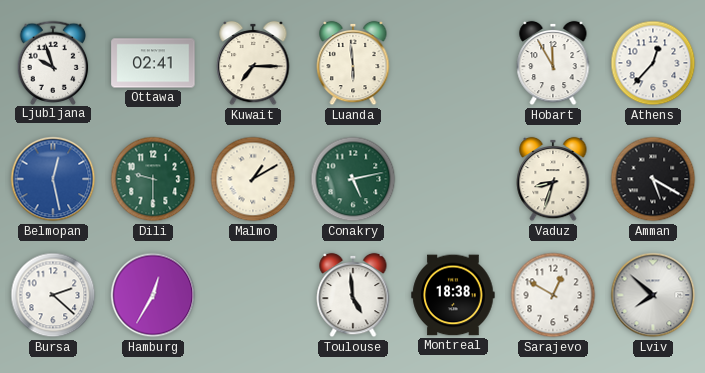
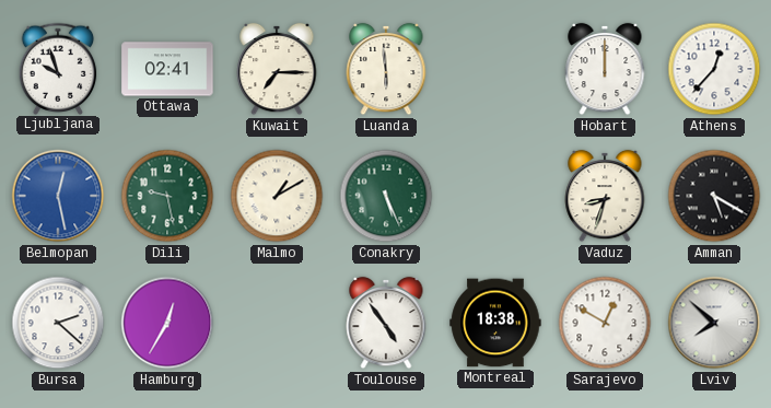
Hobart: 11:55 -> 12:00
Dili: 9:30 -> 9:28
Conakry: 5:13 -> 5:26
Toulouse: 4:59 -> 4:54
